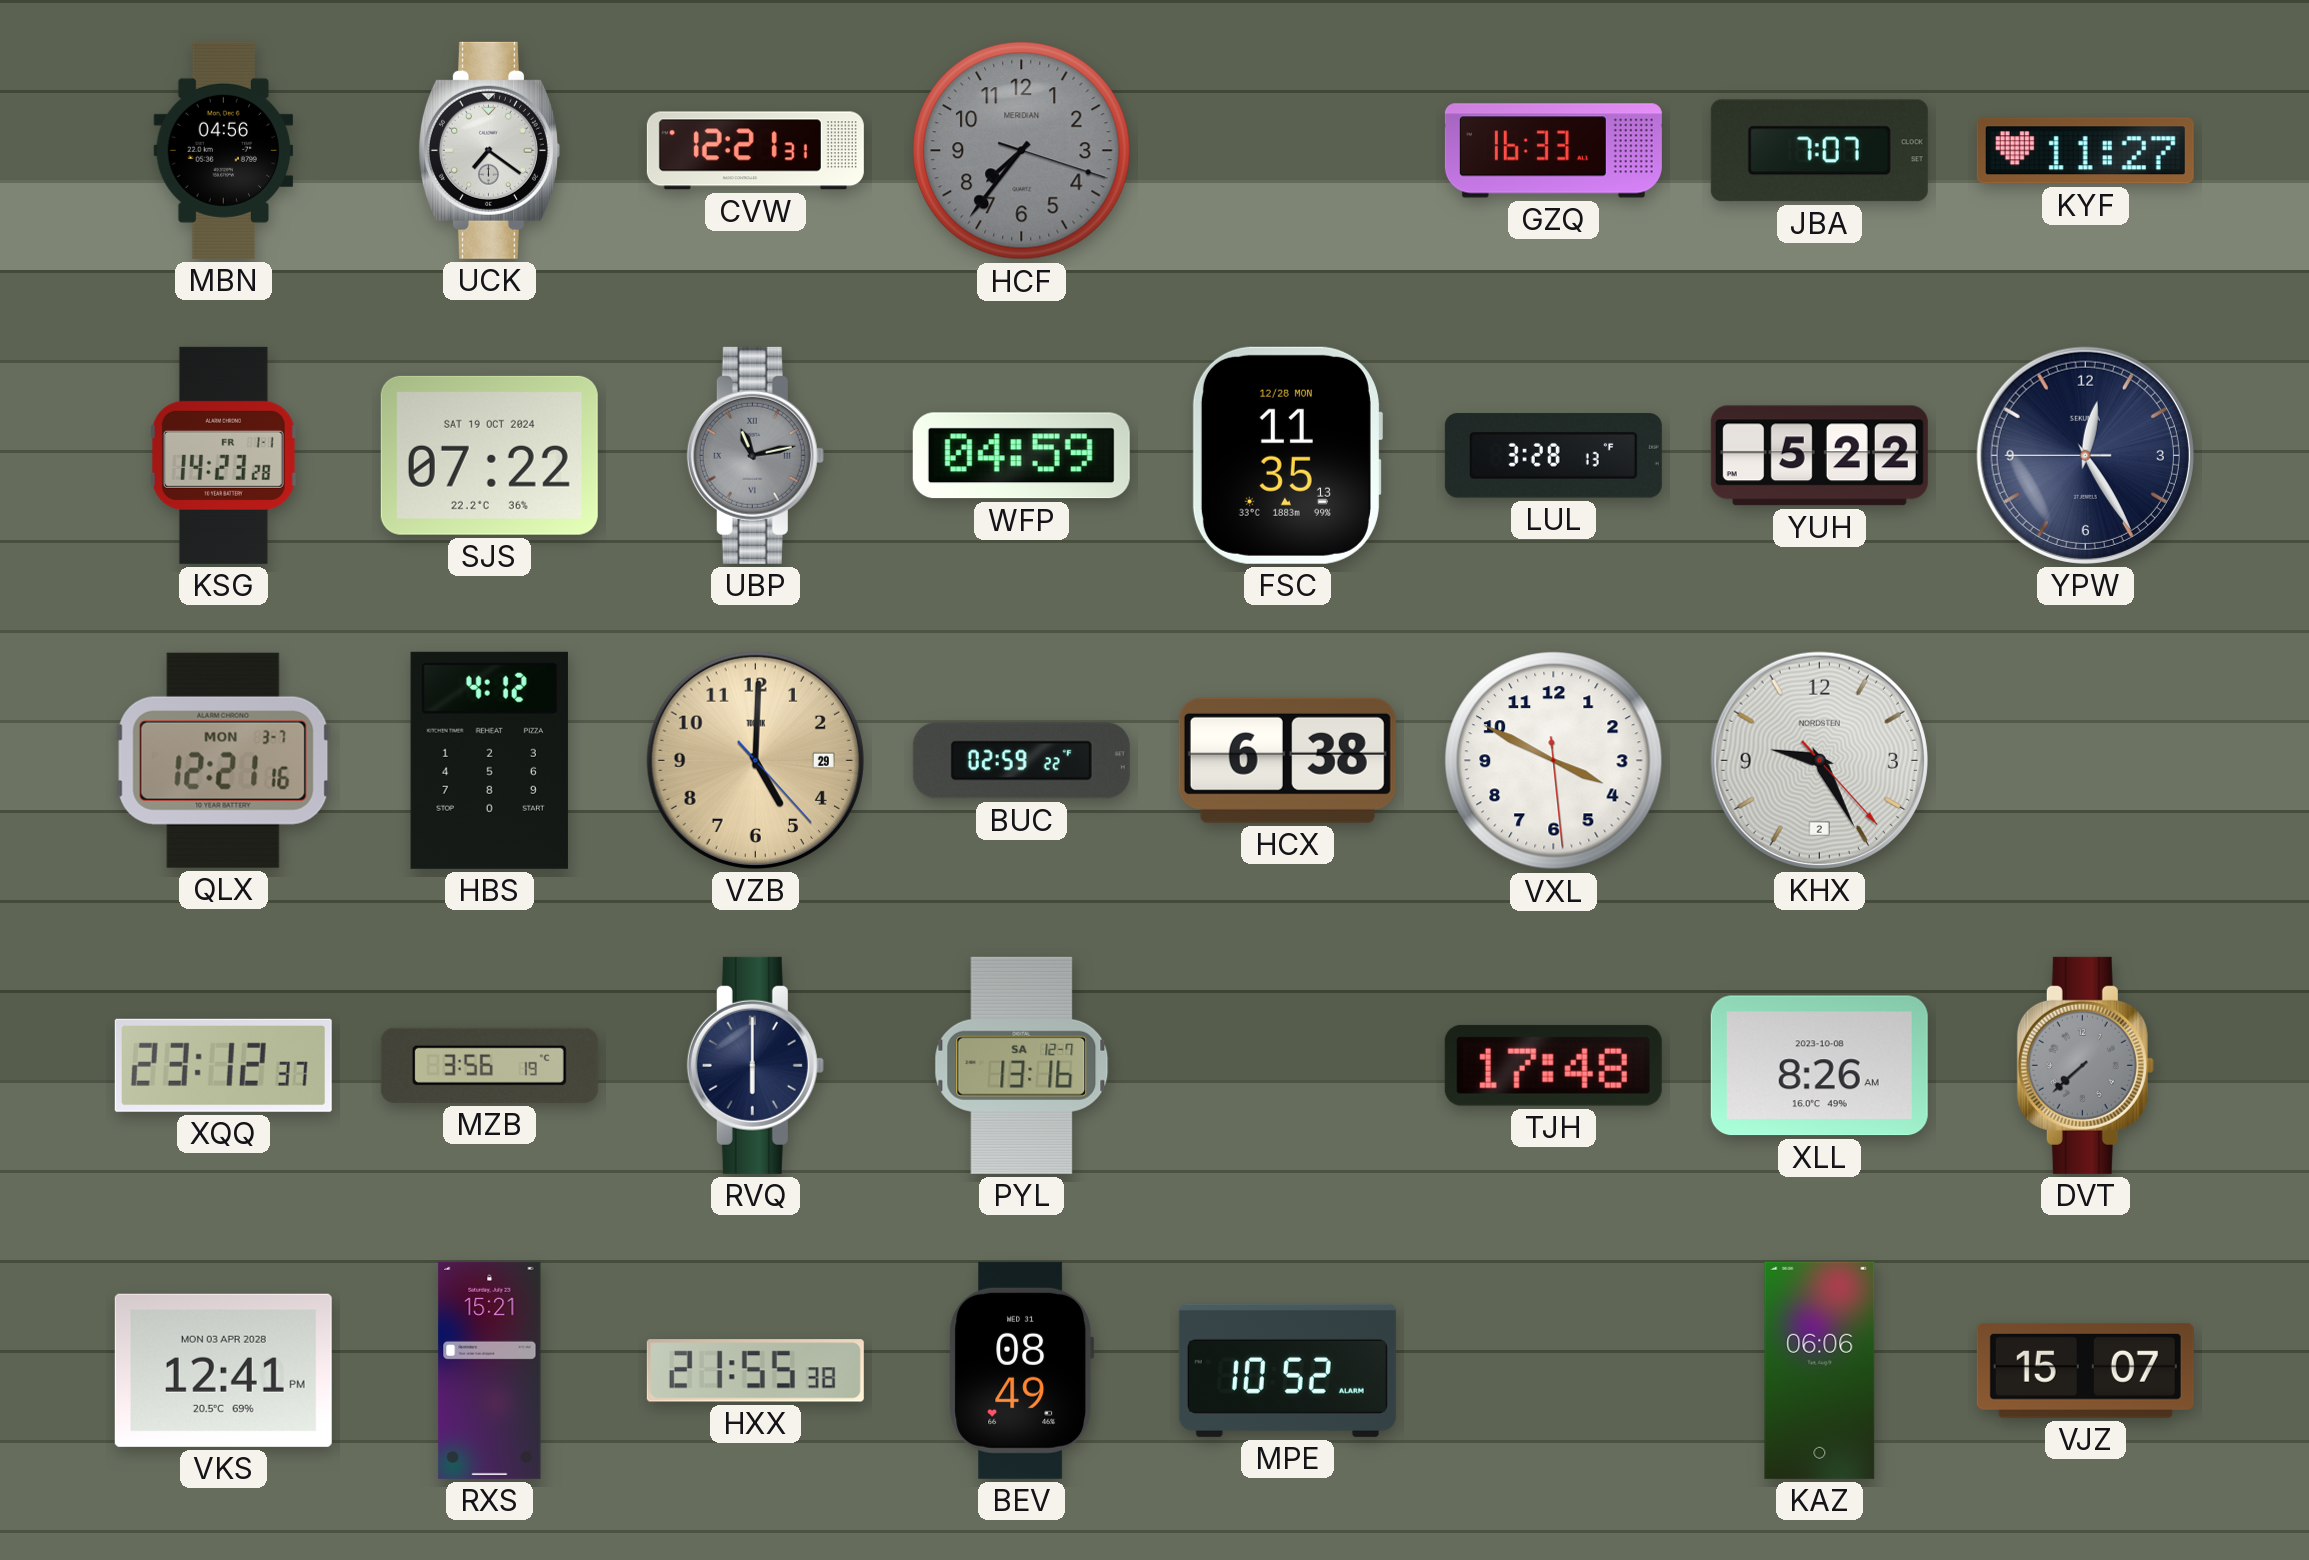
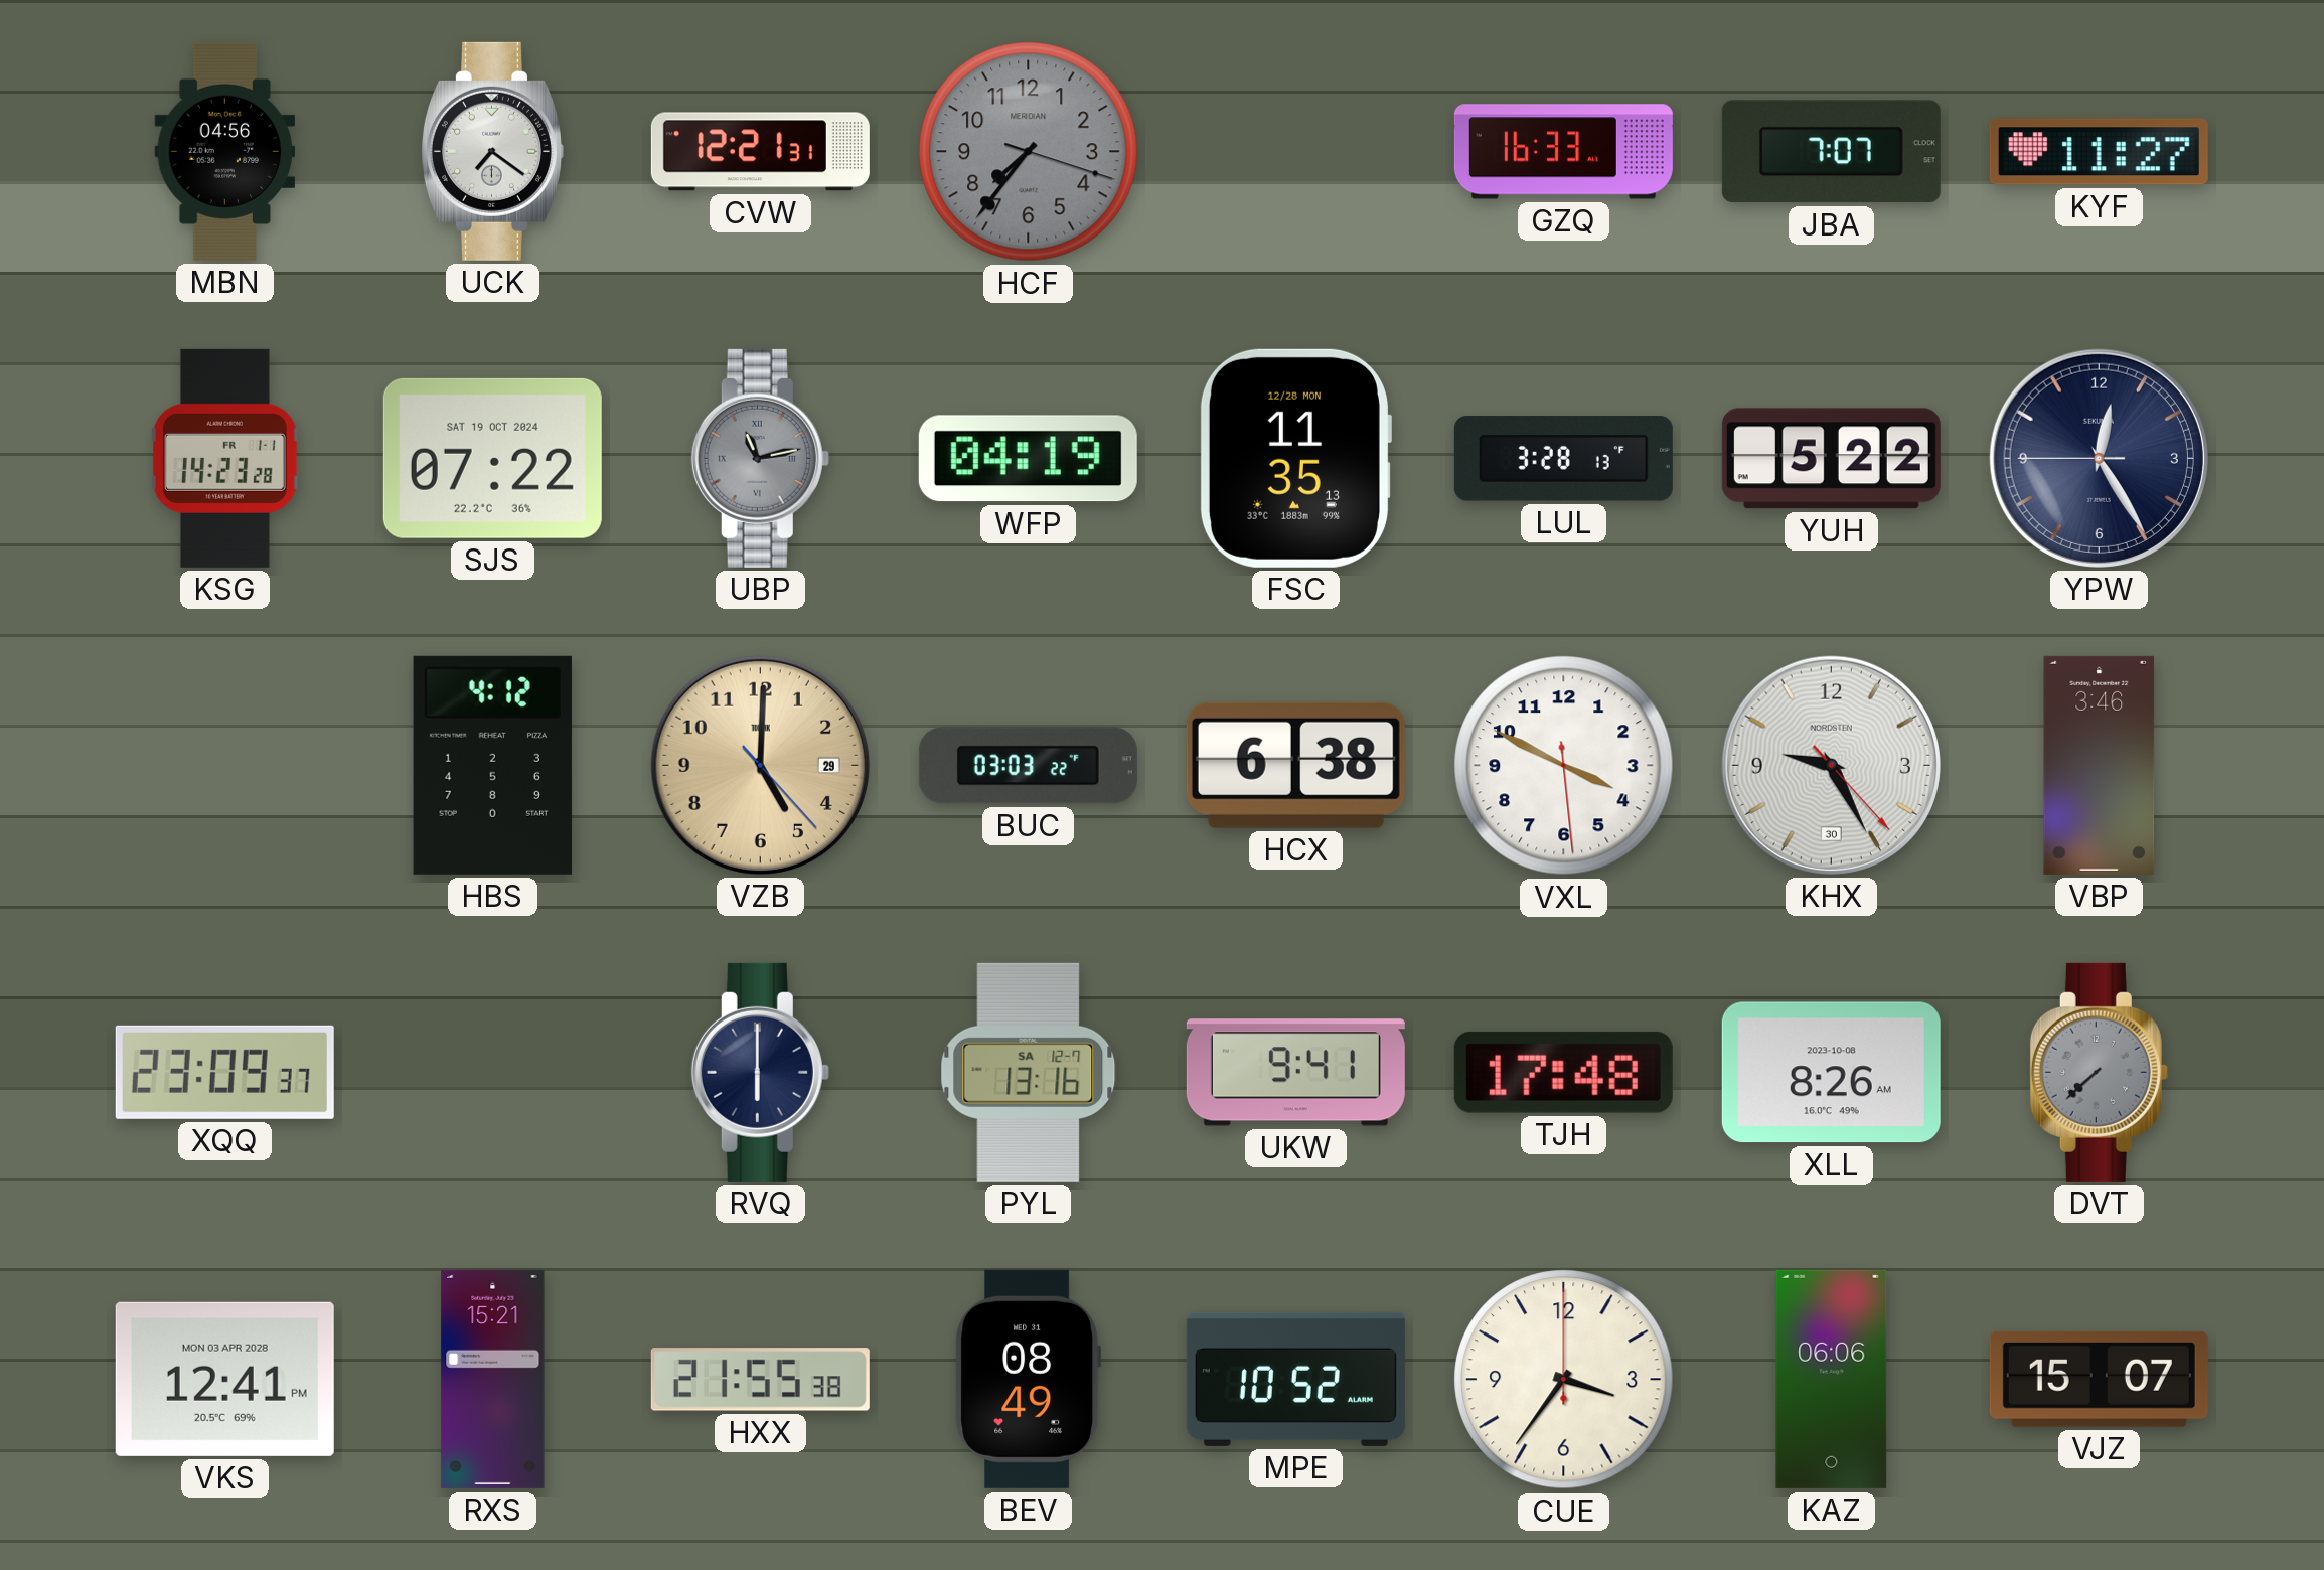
WFP: 04:59 -> 04:19
QLX: 12:21 -> none
BUC: 02:59 -> 03:03
KHX date: 2 -> 30
VBP: none -> 3:46
XQQ: 23:12 -> 23:09
MZB: 3:56 -> none
UKW: none -> 9:41
CUE: none -> 3:36
